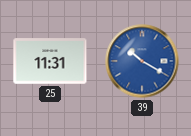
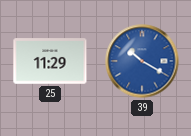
25: 11:31 -> 11:29
